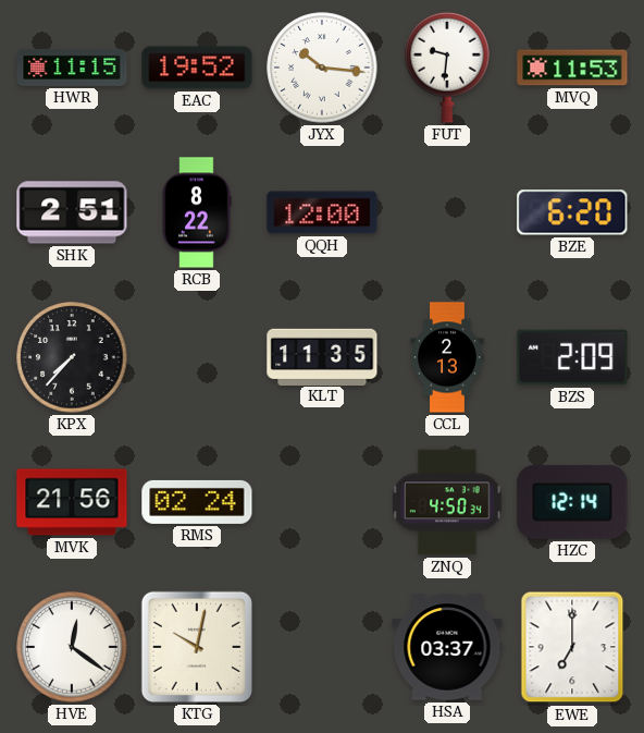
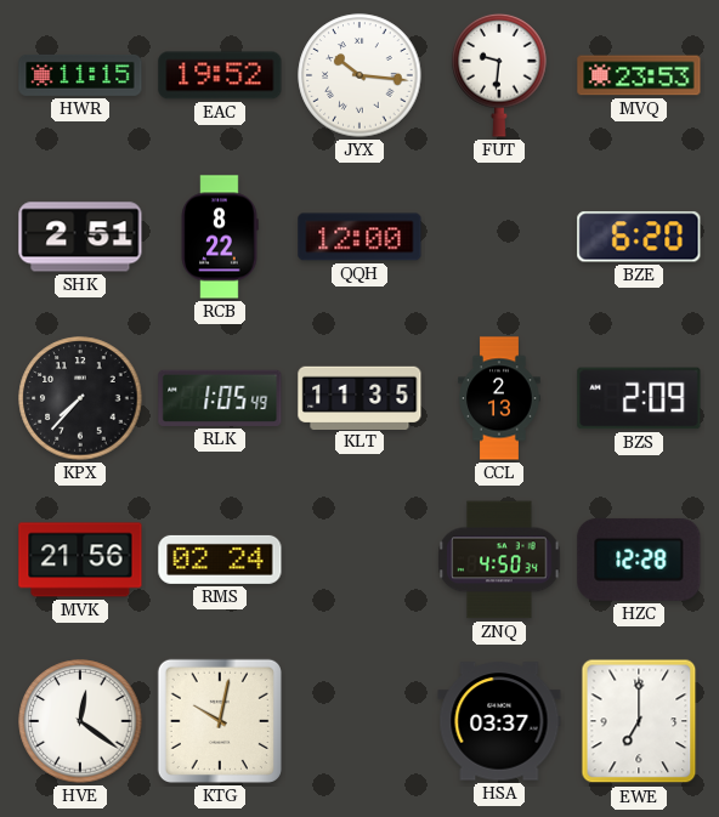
MVQ: 11:53 -> 23:53
RLK: none -> 1:05
HZC: 12:14 -> 12:28
